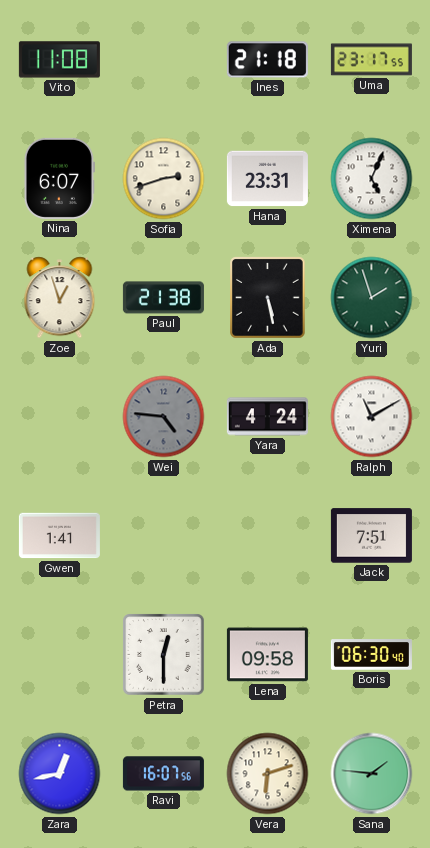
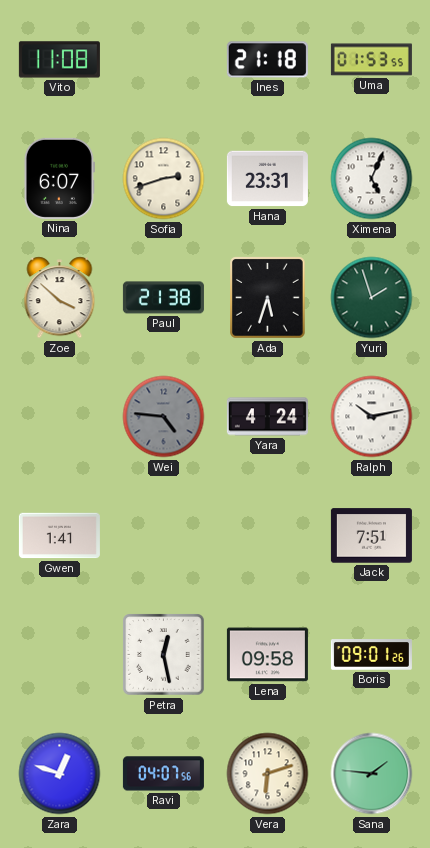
Uma: 23:17 -> 01:53
Zoe: 12:57 -> 3:52
Ada: 5:28 -> 5:33
Ralph: 11:10 -> 10:13
Petra: 12:30 -> 12:28
Boris: 06:30 -> 09:01
Zara: 12:43 -> 12:48
Ravi: 16:07 -> 04:07
